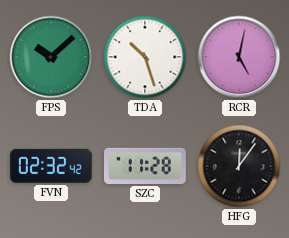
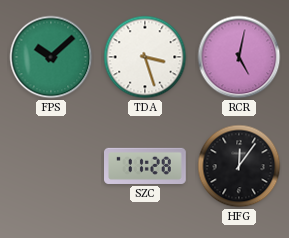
TDA: 10:27 -> 3:27
FVN: 02:32 -> none
